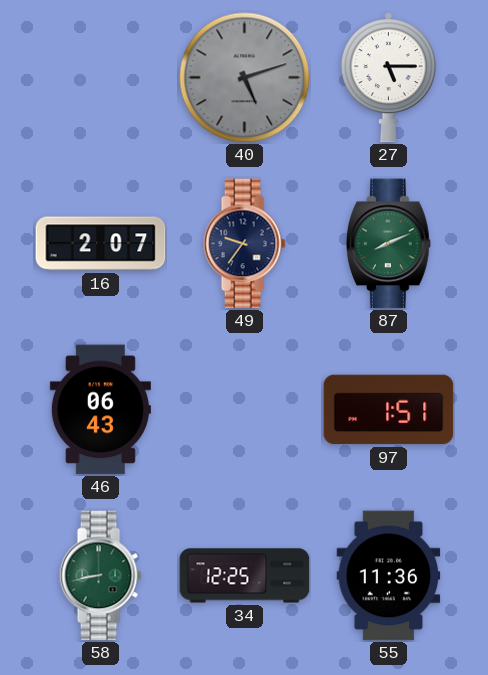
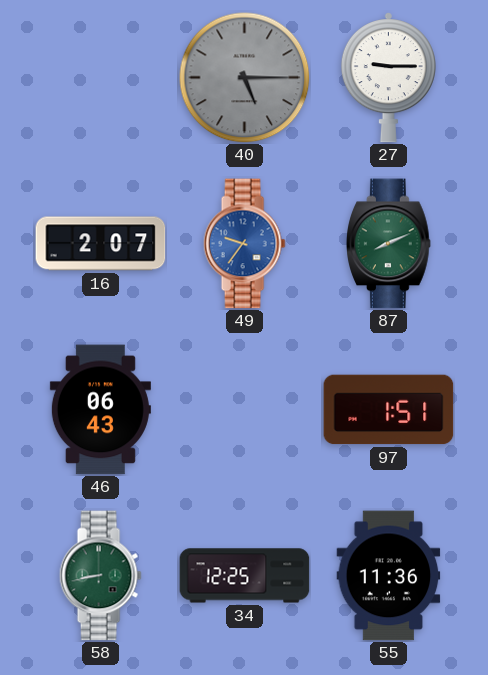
40: 5:12 -> 5:15
27: 5:15 -> 9:15
49 dial: navy -> blue
